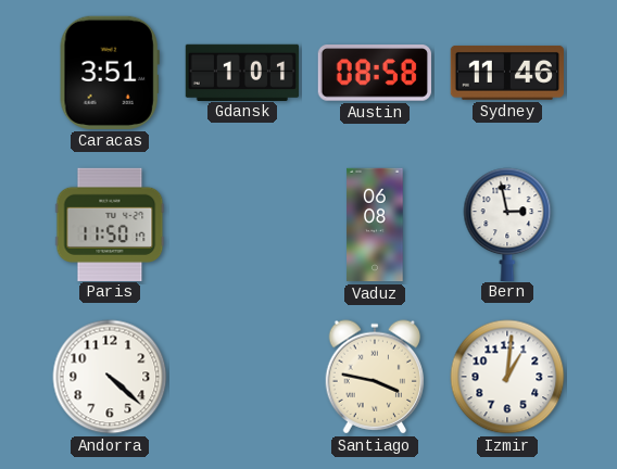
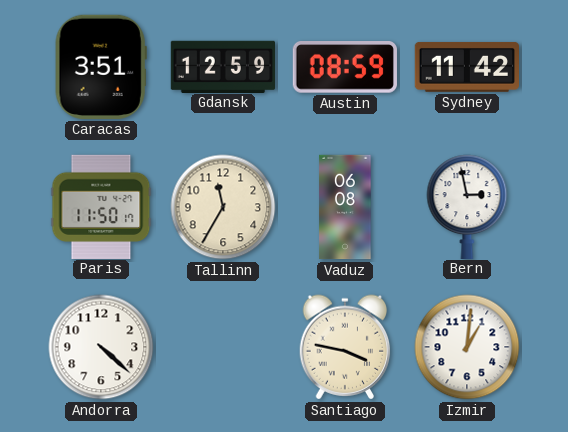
Gdansk: 1:01 -> 12:59
Austin: 08:58 -> 08:59
Sydney: 11:46 -> 11:42
Tallinn: none -> 11:35
